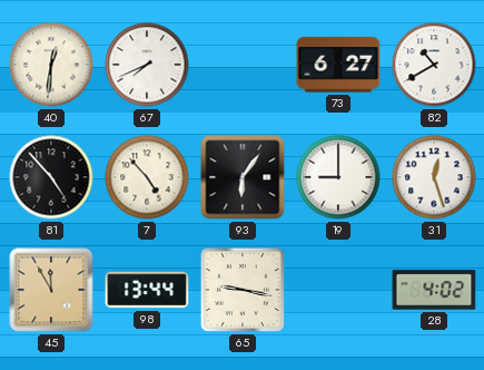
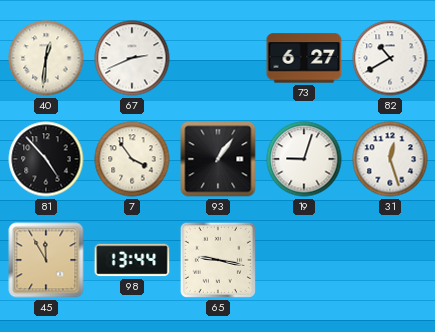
67: 7:41 -> 2:41
7: 4:53 -> 3:54
93: 6:06 -> 1:06
19: 9:00 -> 9:03
28: 4:02 -> none
